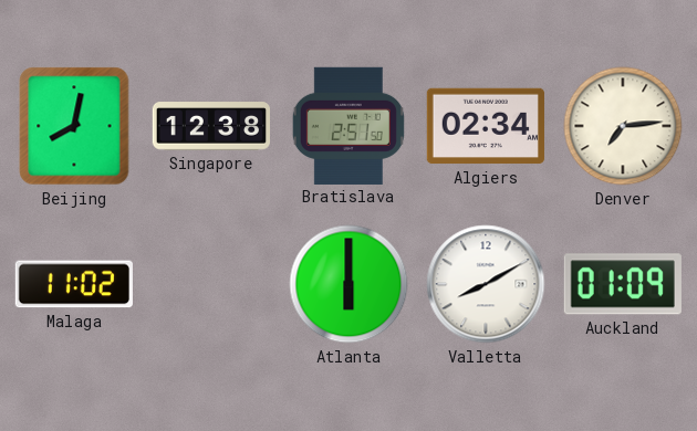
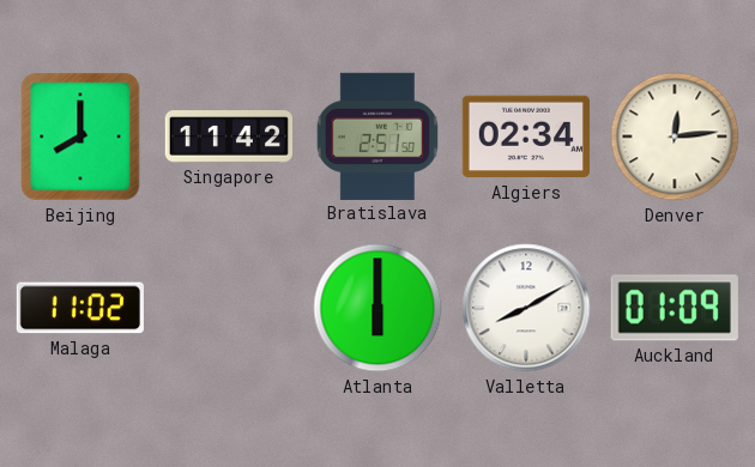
Beijing: 8:02 -> 8:00
Singapore: 12:38 -> 11:42
Denver: 7:14 -> 12:14
